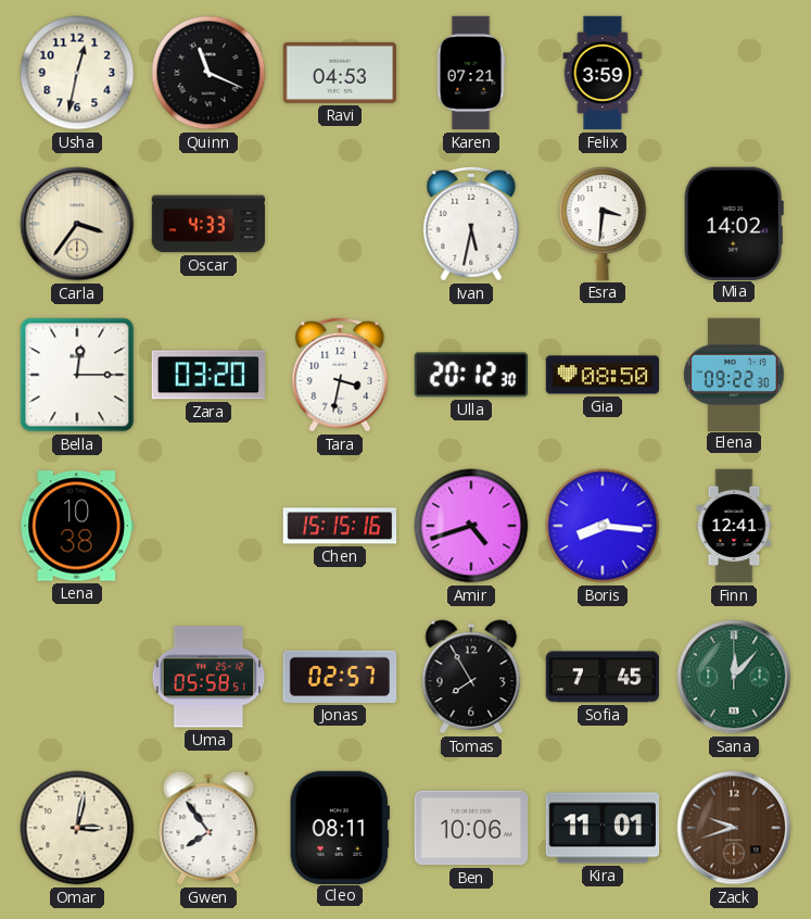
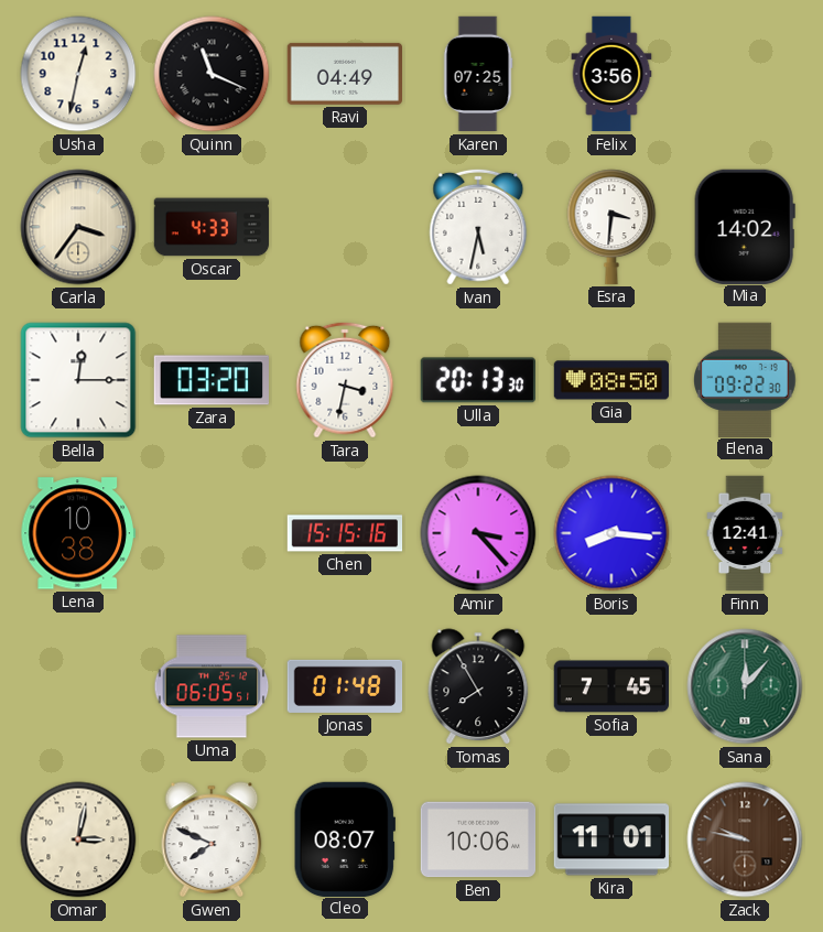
Ravi: 04:53 -> 04:49
Karen: 07:21 -> 07:25
Felix: 3:59 -> 3:56
Ulla: 20:12 -> 20:13
Amir: 4:42 -> 3:23
Uma: 05:58 -> 06:05
Jonas: 02:57 -> 01:48
Gwen: 7:54 -> 7:49
Cleo: 08:11 -> 08:07
Zack: 9:42 -> 9:47
